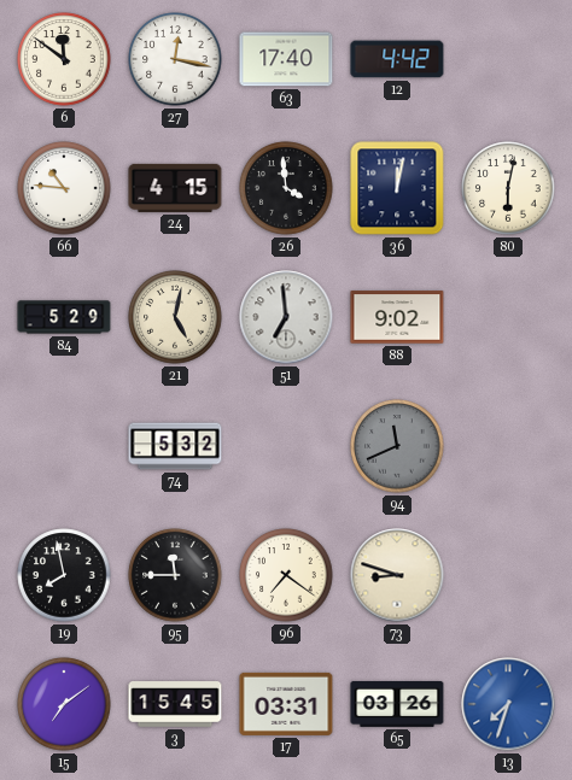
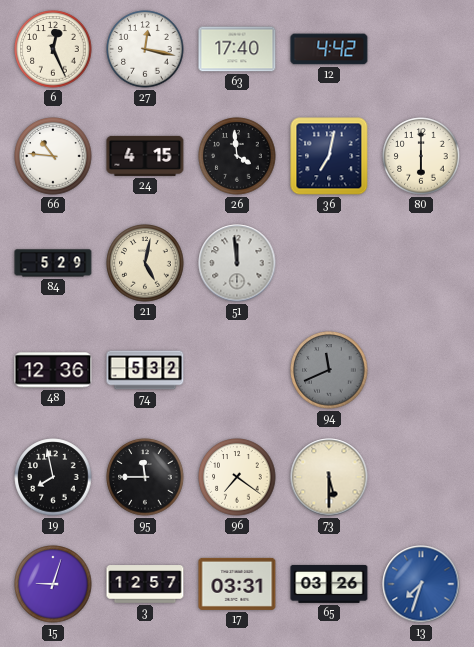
6: 11:51 -> 12:26
36: 12:02 -> 7:02
80: 6:02 -> 6:00
51: 6:59 -> 11:59
88: 9:02 -> none
48: none -> 12:36
73: 8:48 -> 5:30
15: 7:09 -> 9:03
3: 15:45 -> 12:57
